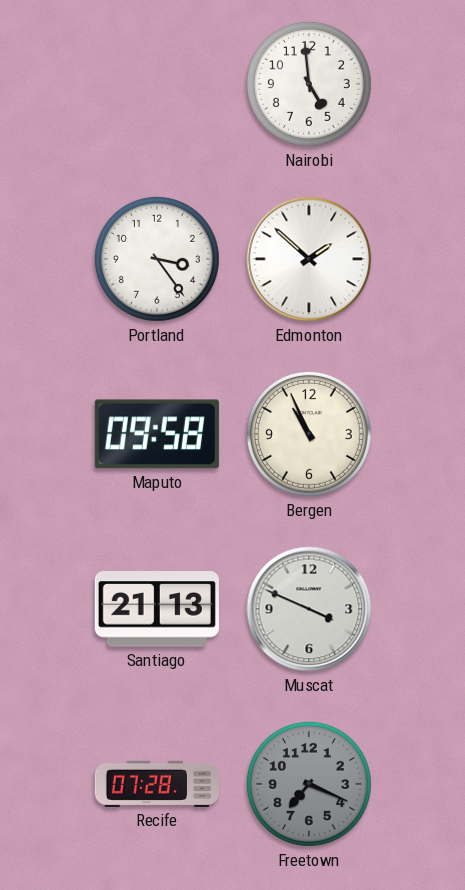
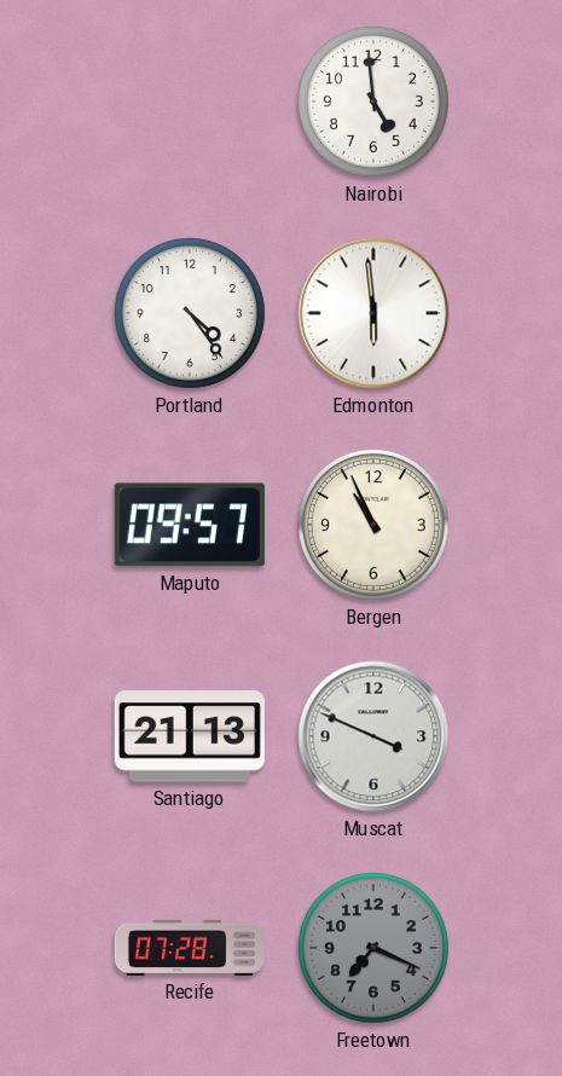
Portland: 3:24 -> 4:24
Edmonton: 1:52 -> 5:59
Maputo: 09:58 -> 09:57
